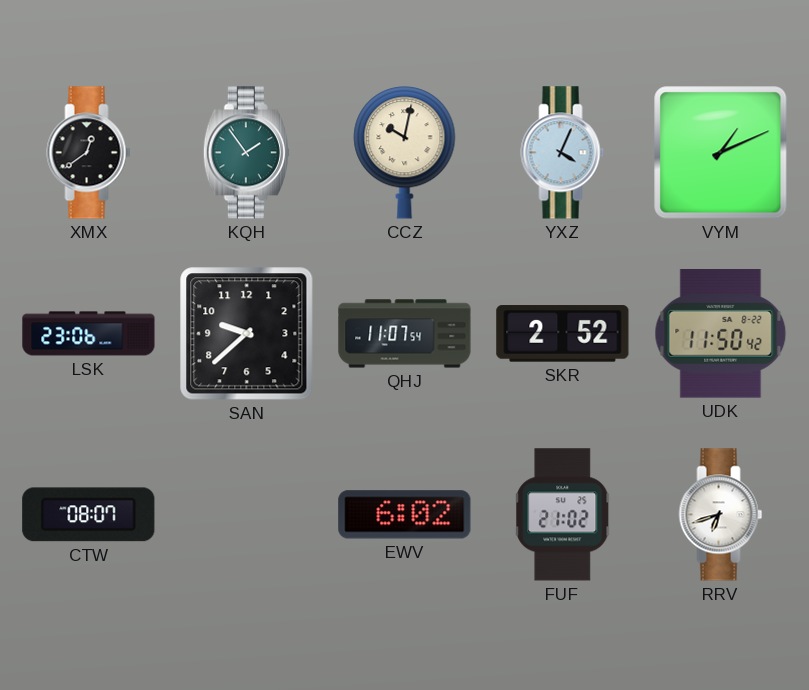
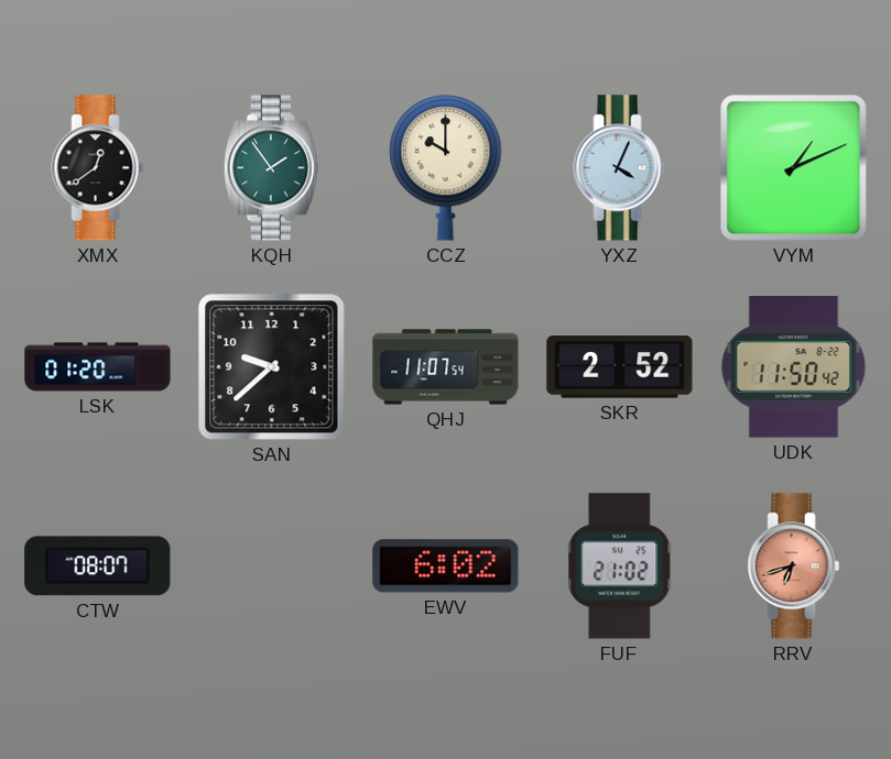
CCZ: 10:02 -> 10:00
LSK: 23:06 -> 01:20
RRV dial: white -> salmon
